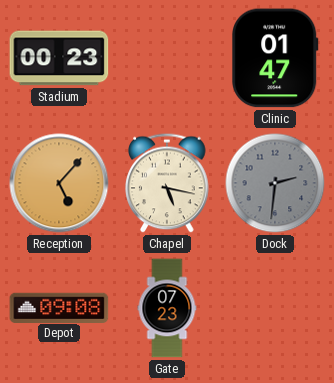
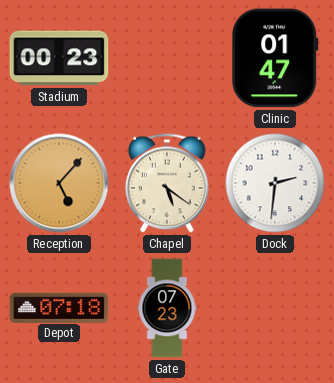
Chapel: 5:17 -> 5:21
Dock dial: grey -> white
Depot: 09:08 -> 07:18
